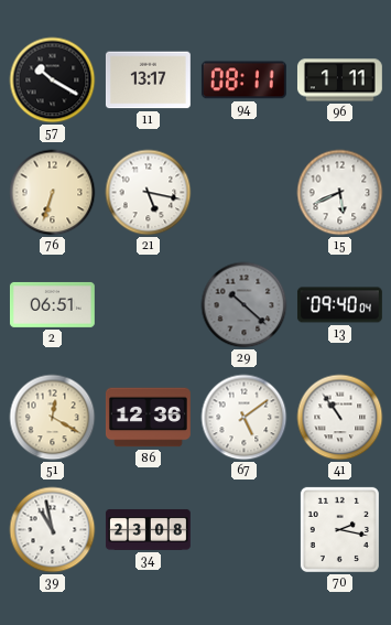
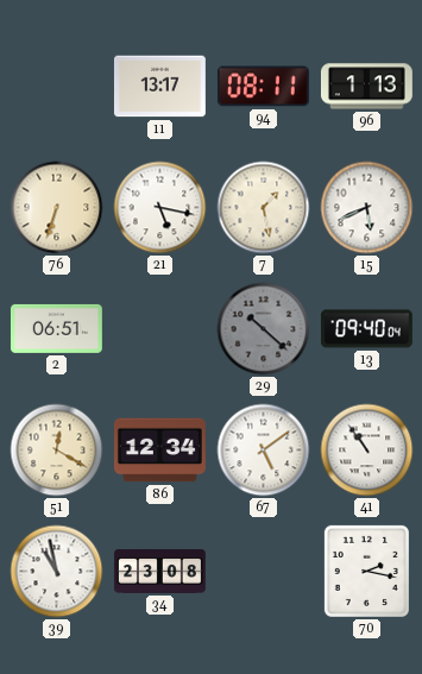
57: 10:20 -> none
96: 1:11 -> 1:13
7: none -> 1:28
86: 12:36 -> 12:34
